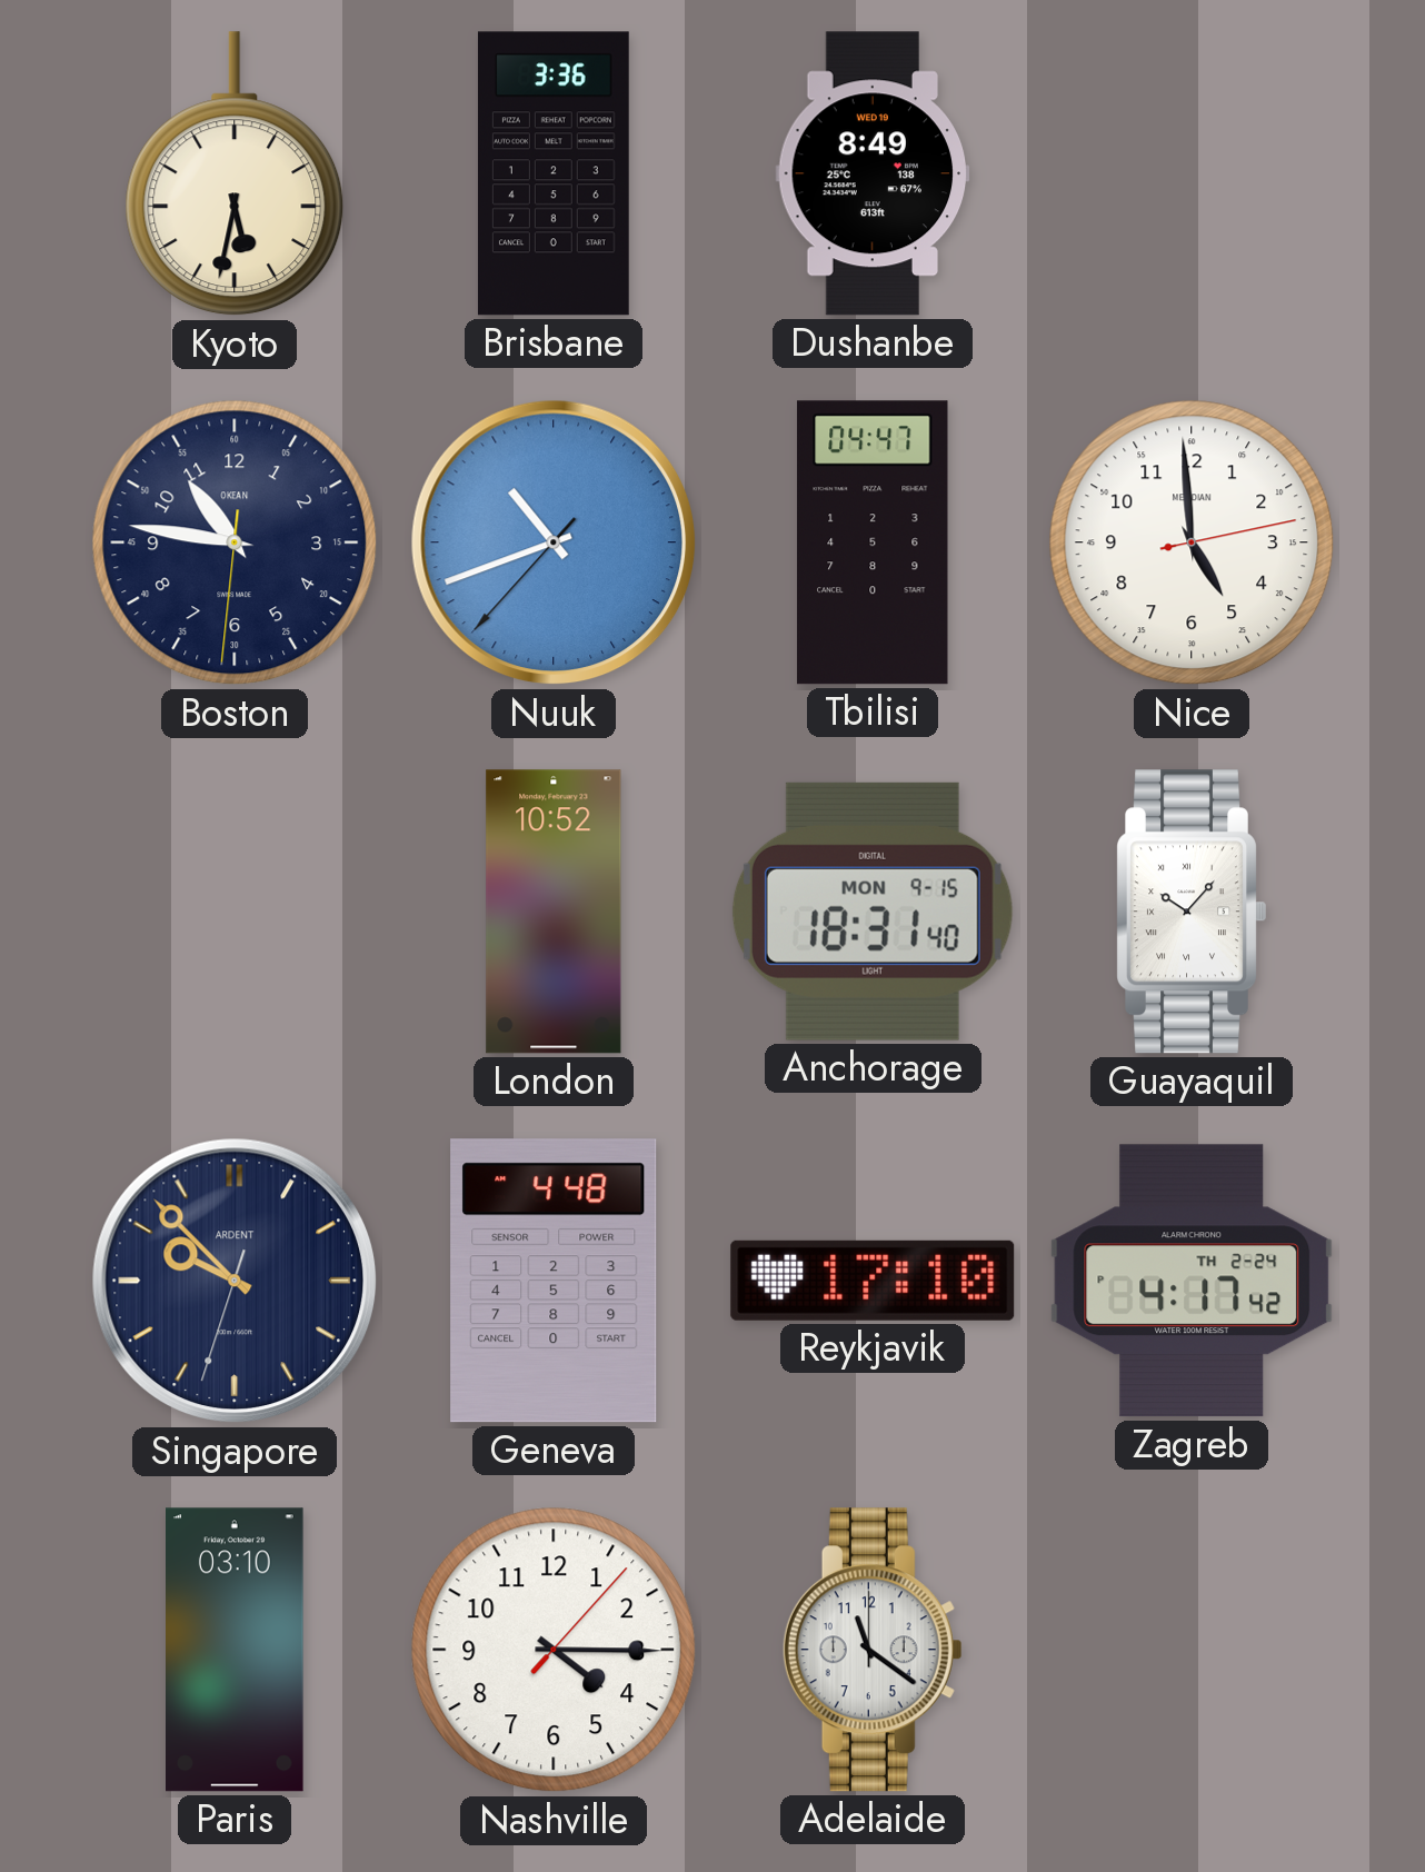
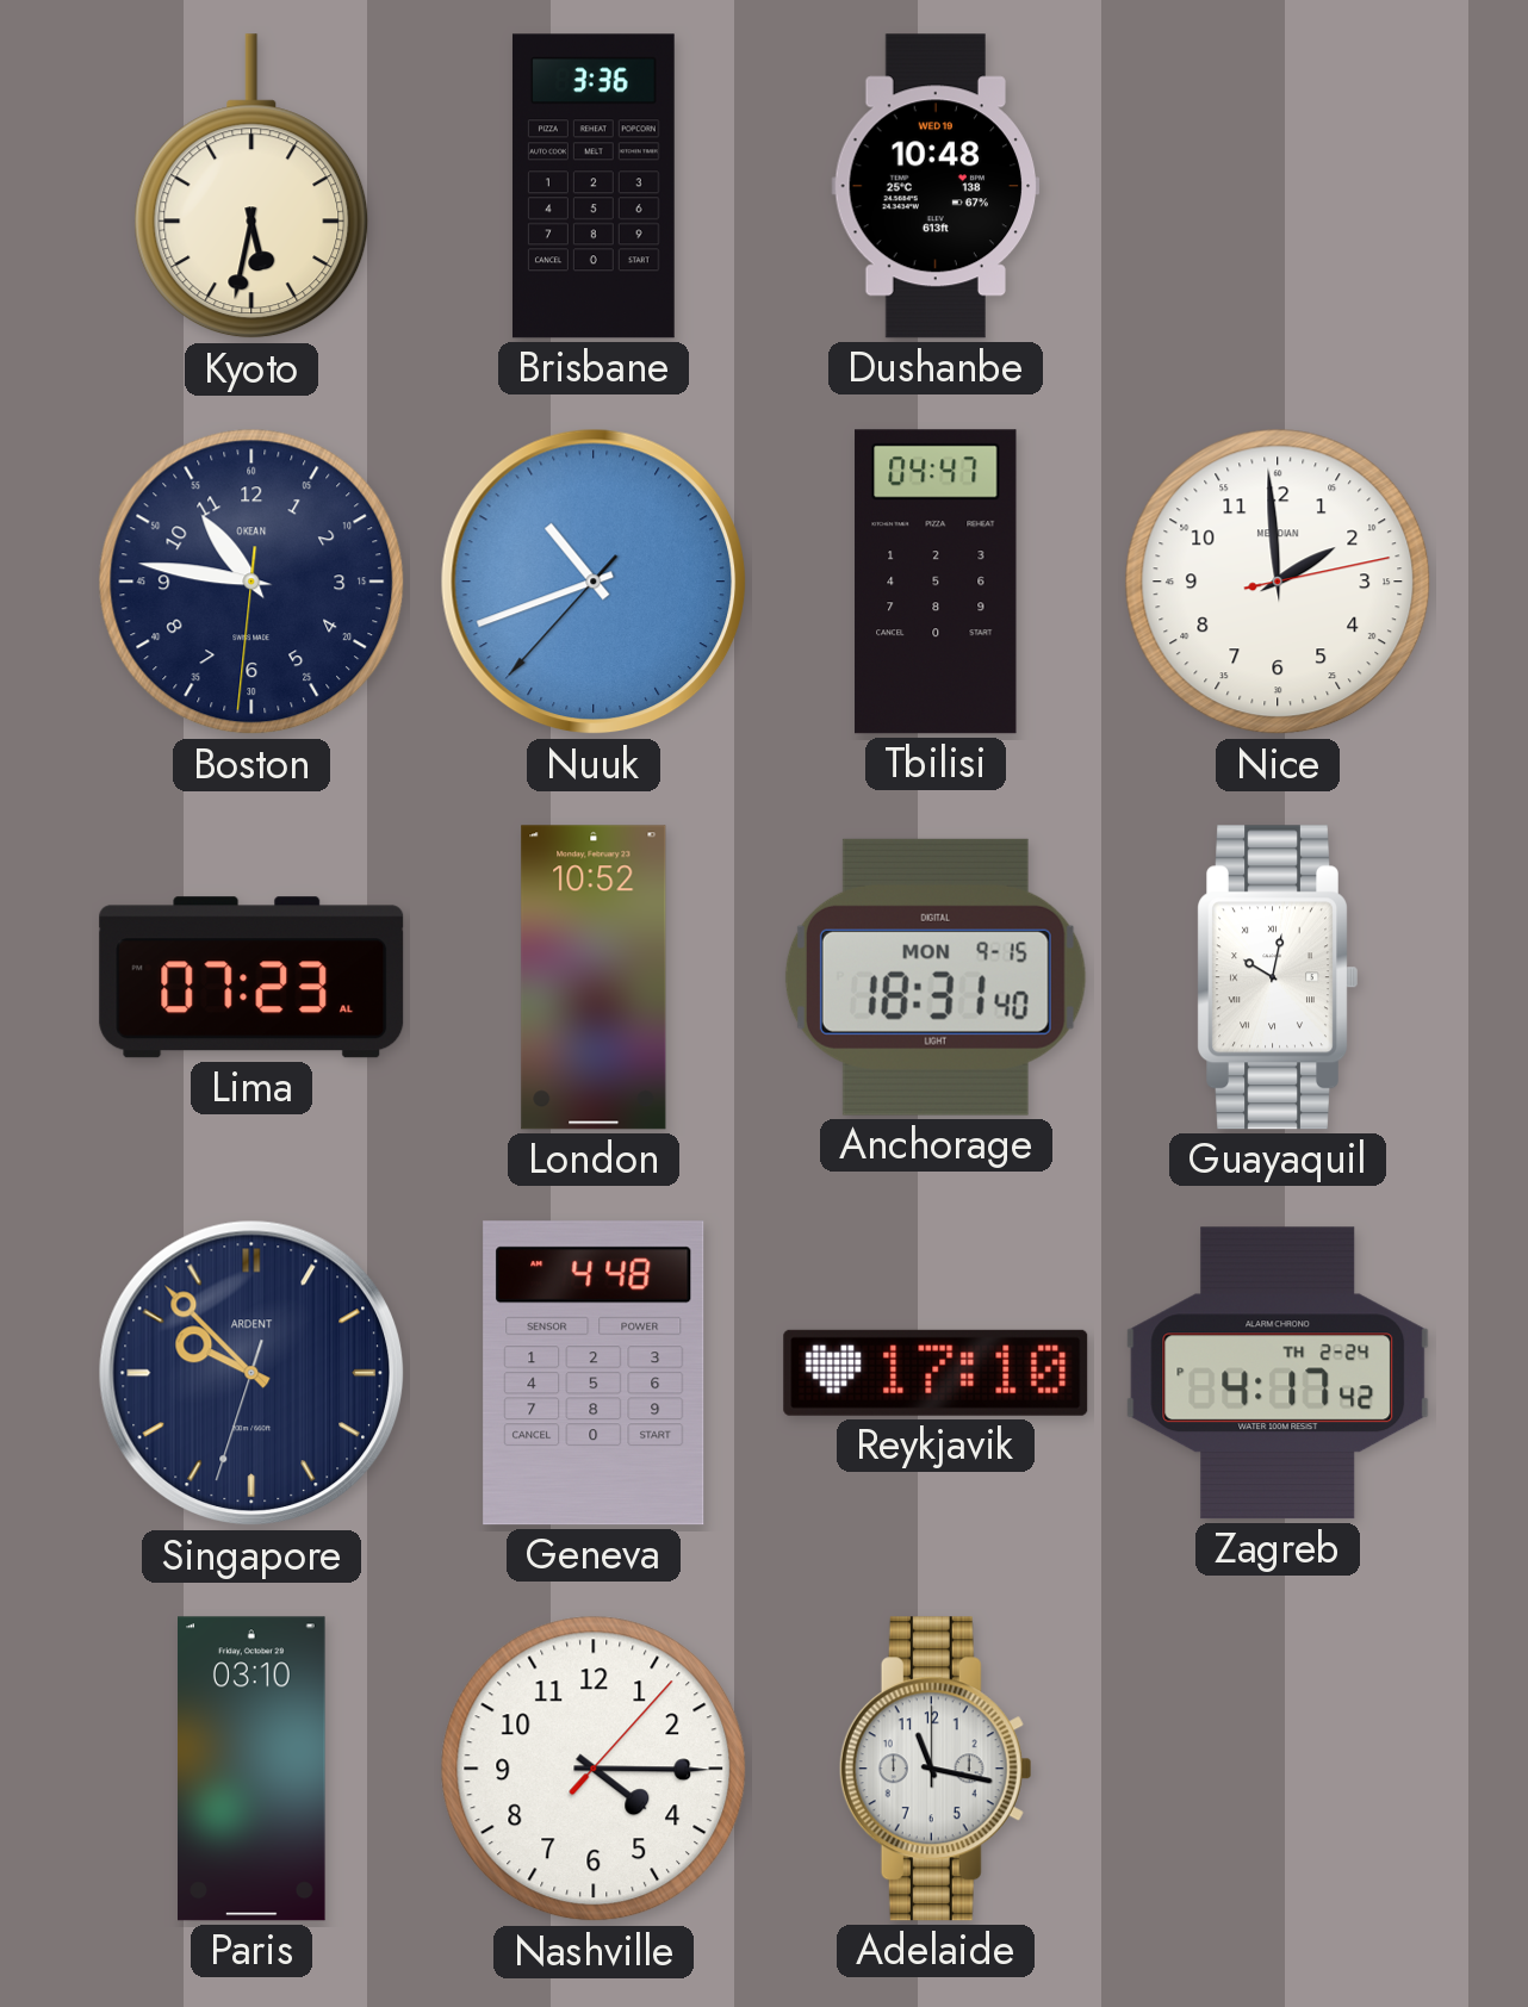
Dushanbe: 8:49 -> 10:48
Nice: 4:59 -> 1:59
Lima: none -> 07:23
Guayaquil: 10:07 -> 10:02
Adelaide: 11:21 -> 11:17
